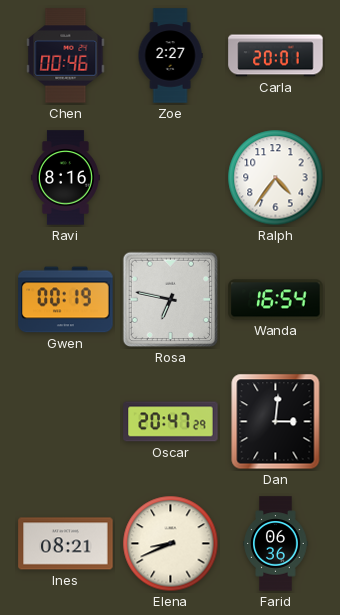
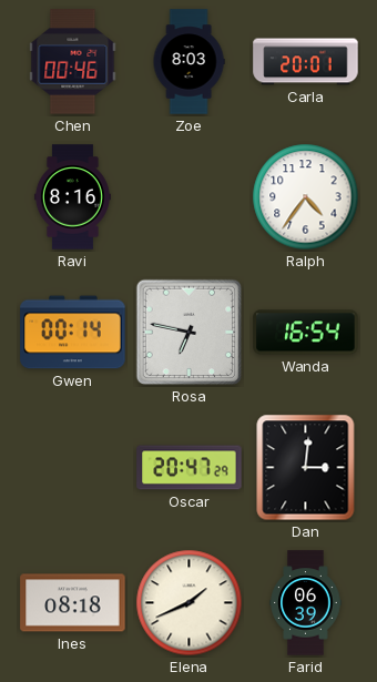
Zoe: 2:27 -> 8:03
Gwen: 00:19 -> 00:14
Ines: 08:21 -> 08:18
Elena: 8:41 -> 1:41
Farid: 06:36 -> 06:39
